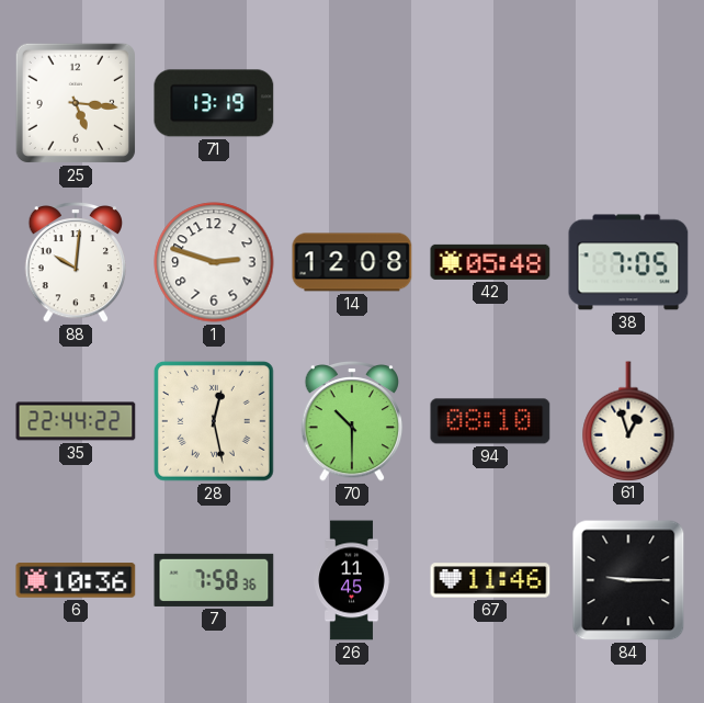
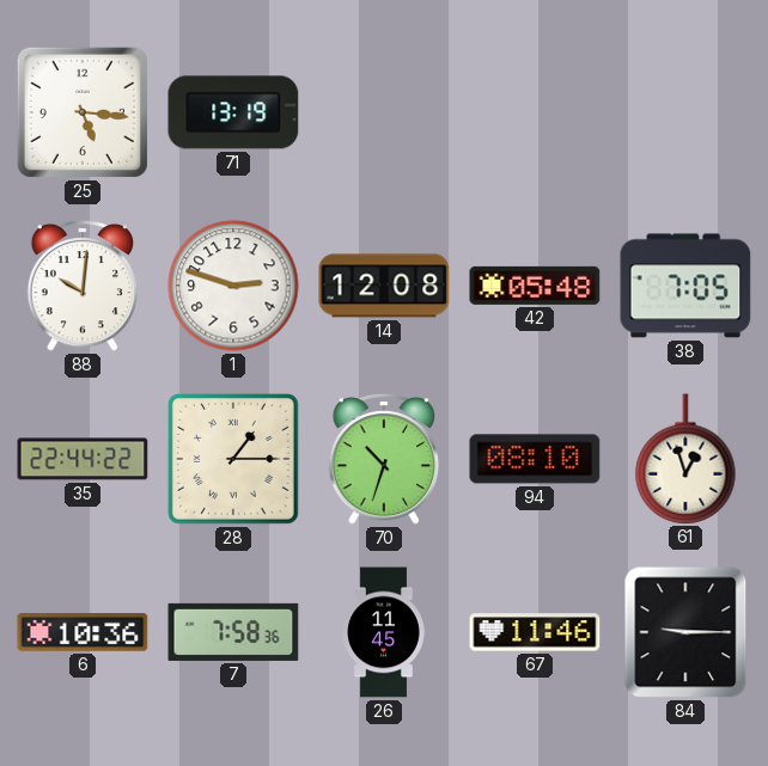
28: 12:28 -> 1:15
70: 10:30 -> 10:33
